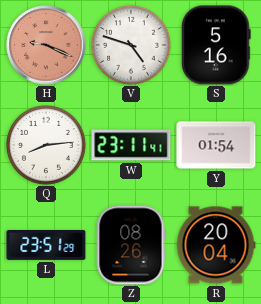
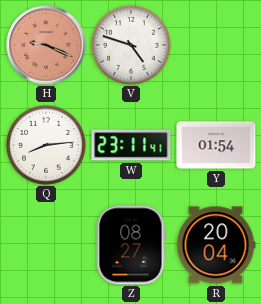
S: 5:16 -> none
L: 23:51 -> none
Z: 08:26 -> 08:27
